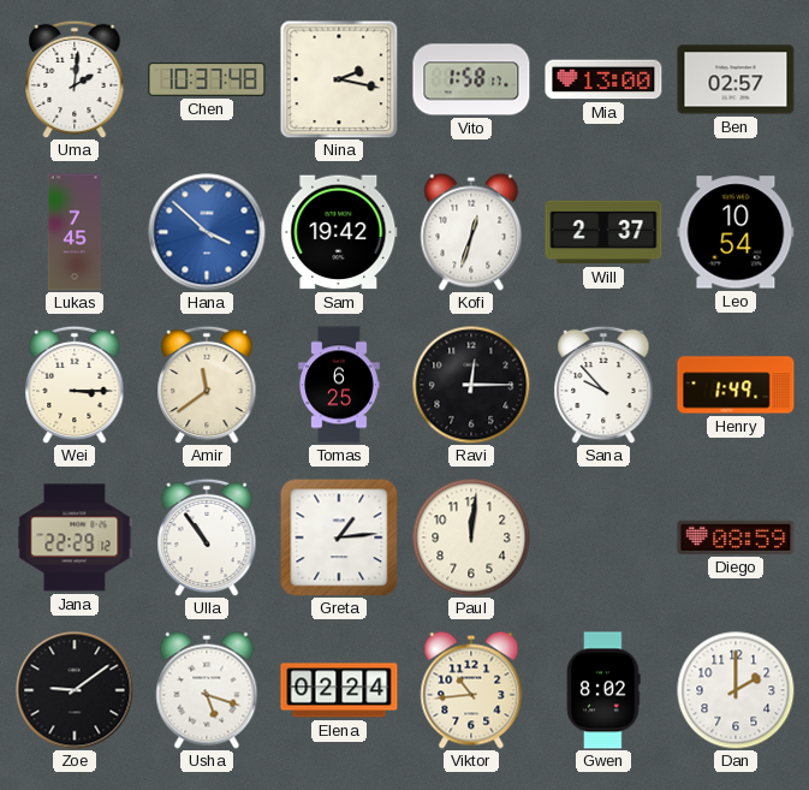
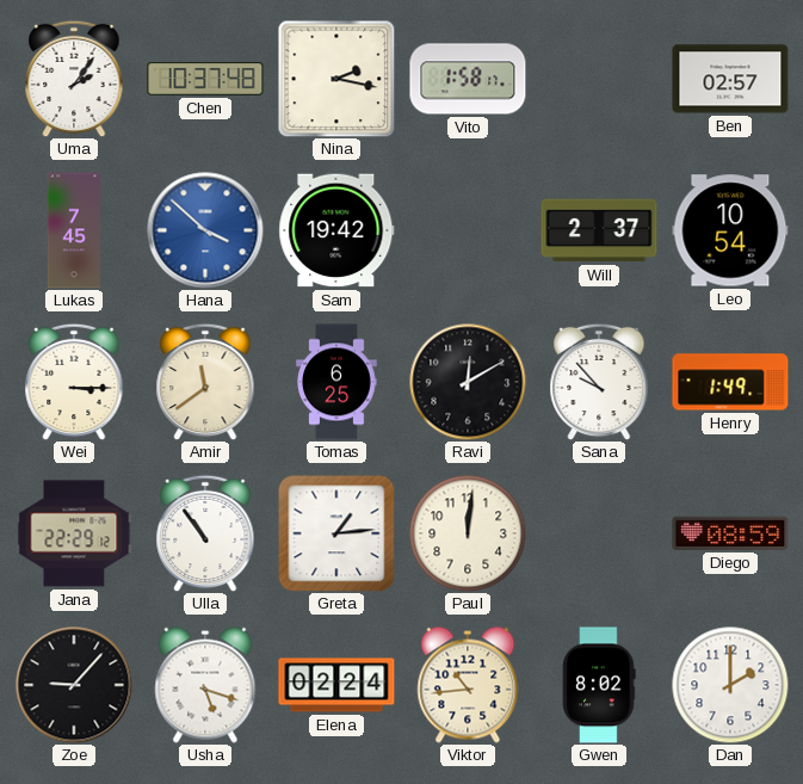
Uma: 2:01 -> 2:06
Mia: 13:00 -> none
Kofi: 12:33 -> none
Ravi: 12:15 -> 12:10
Zoe: 9:09 -> 9:07
